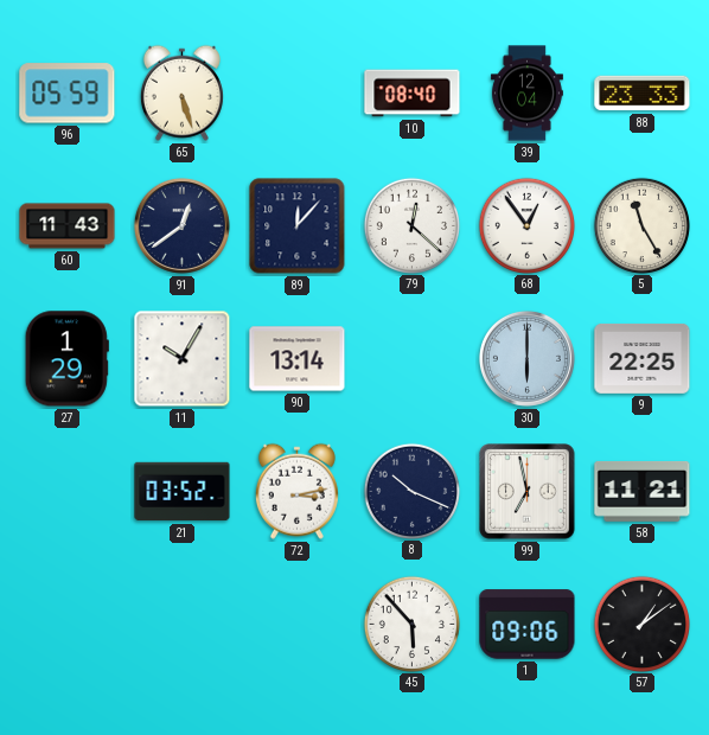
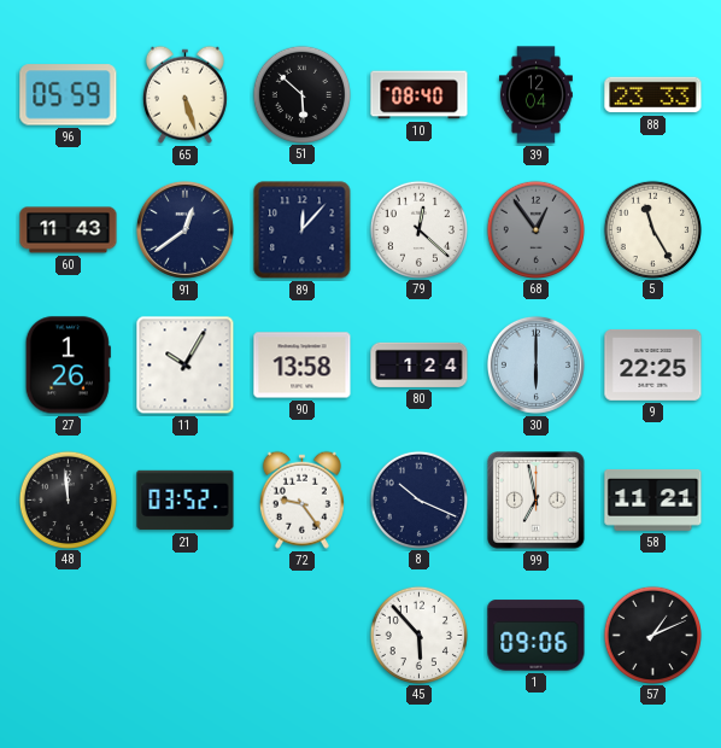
51: none -> 5:52
68 dial: white -> grey
27: 1:29 -> 1:26
90: 13:14 -> 13:58
80: none -> 1:24
48: none -> 11:59
72: 3:13 -> 9:24
57: 1:09 -> 1:11
